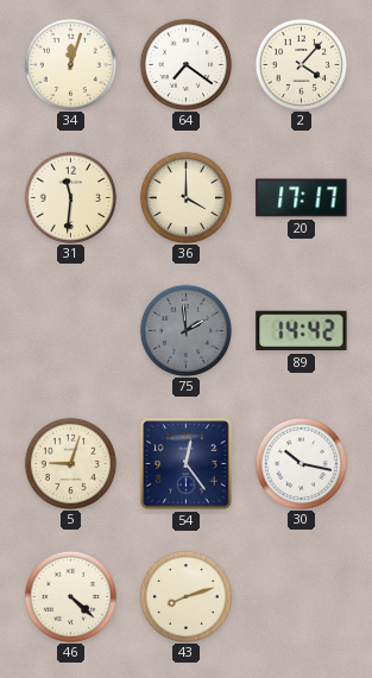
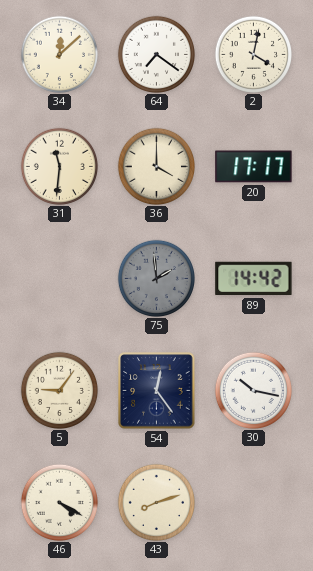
34: 12:03 -> 12:08
2: 4:07 -> 4:02
5: 9:03 -> 9:06
46: 4:22 -> 4:20
